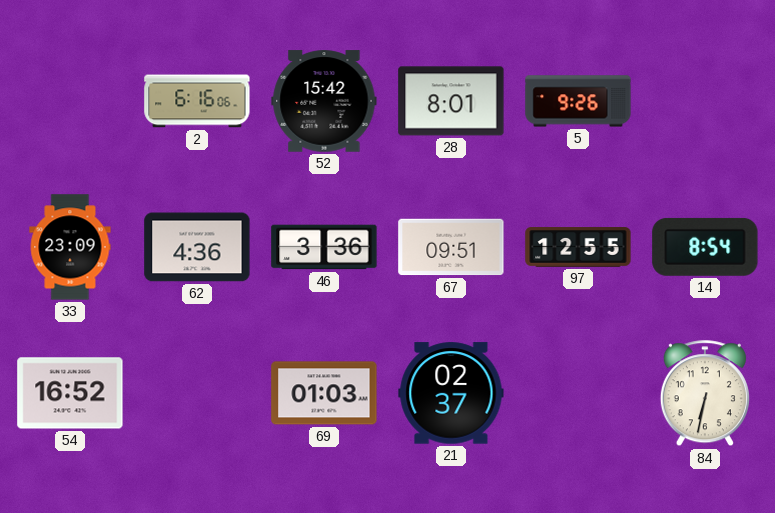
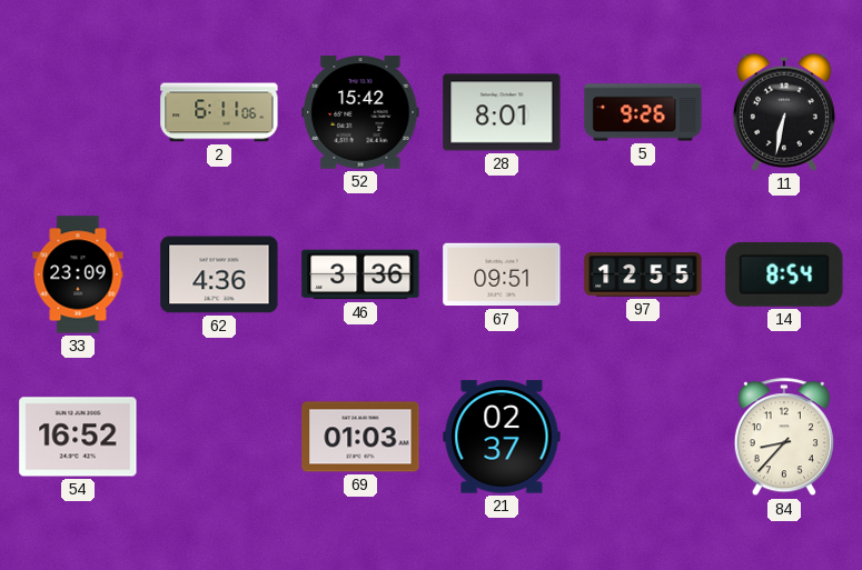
2: 6:16 -> 6:11
11: none -> 6:32
84: 6:32 -> 8:37
